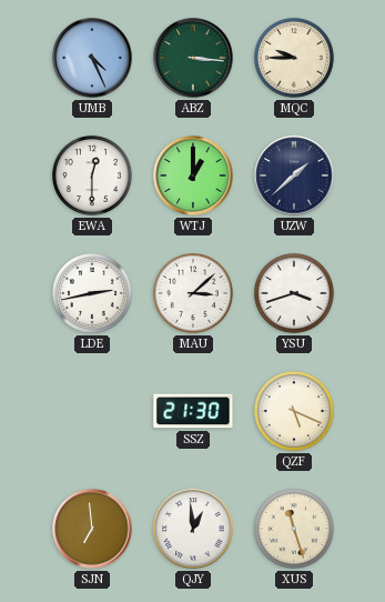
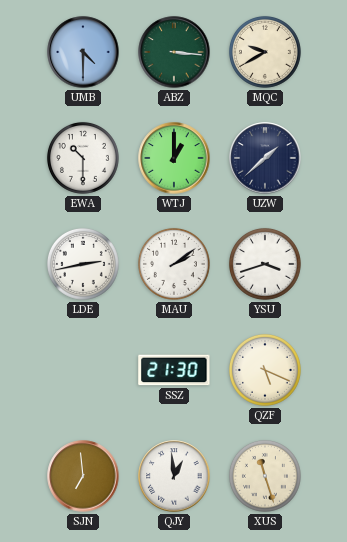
UMB: 4:26 -> 4:30
MQC: 9:45 -> 9:40
EWA: 12:30 -> 10:30
MAU: 3:08 -> 2:09
